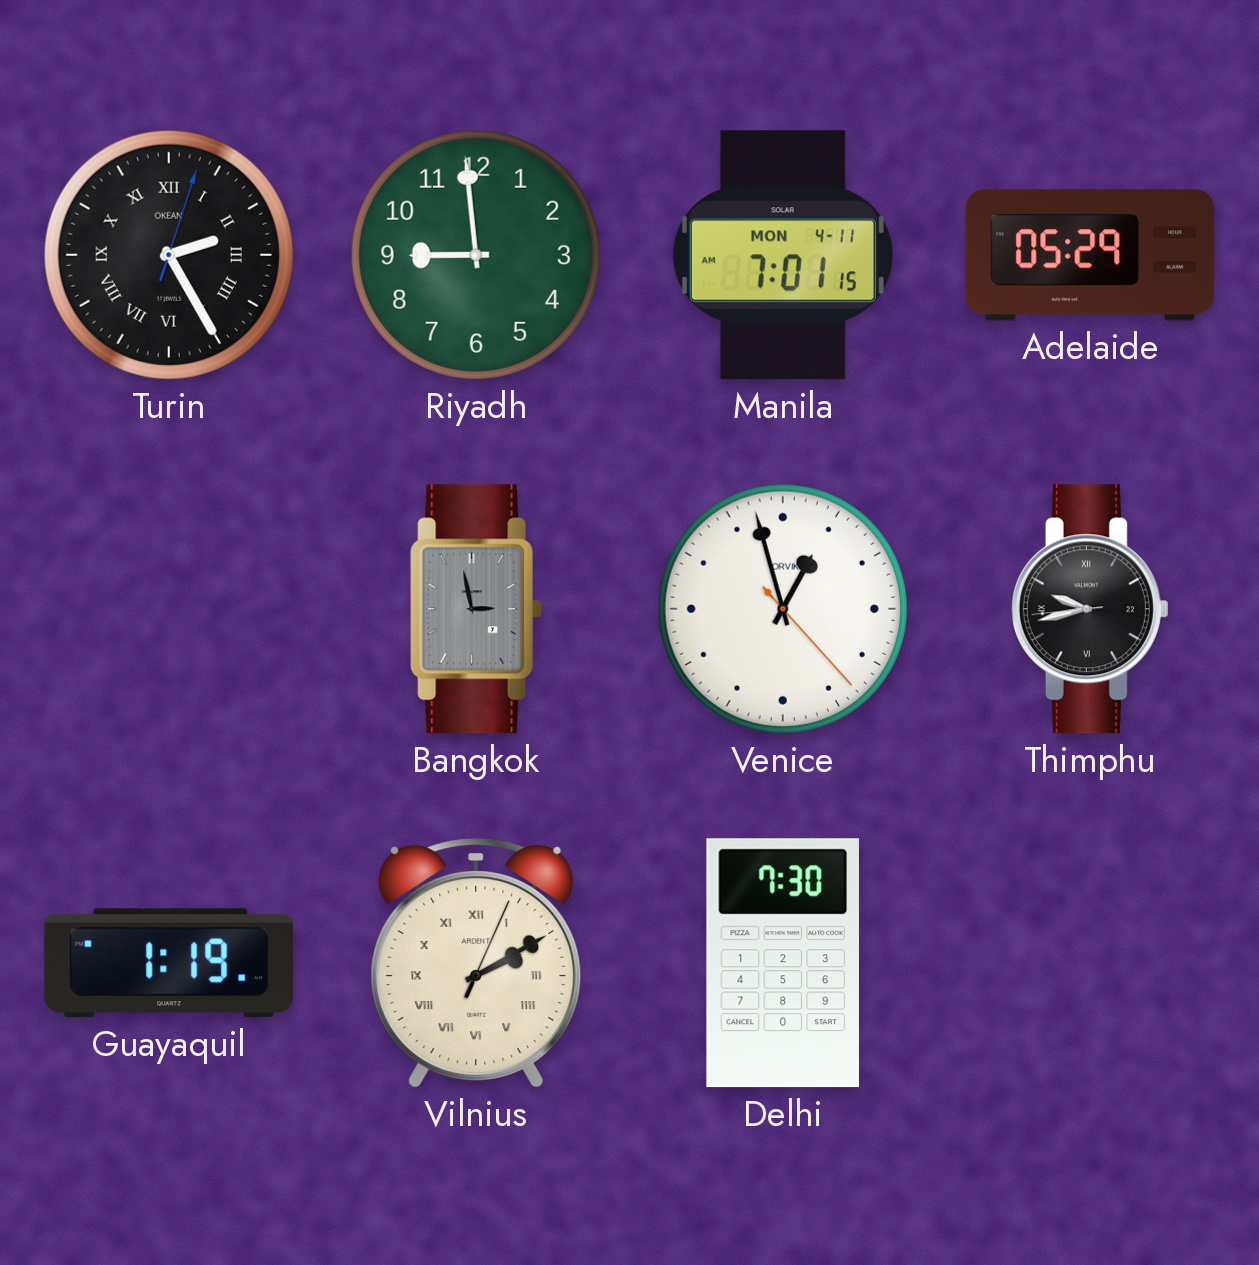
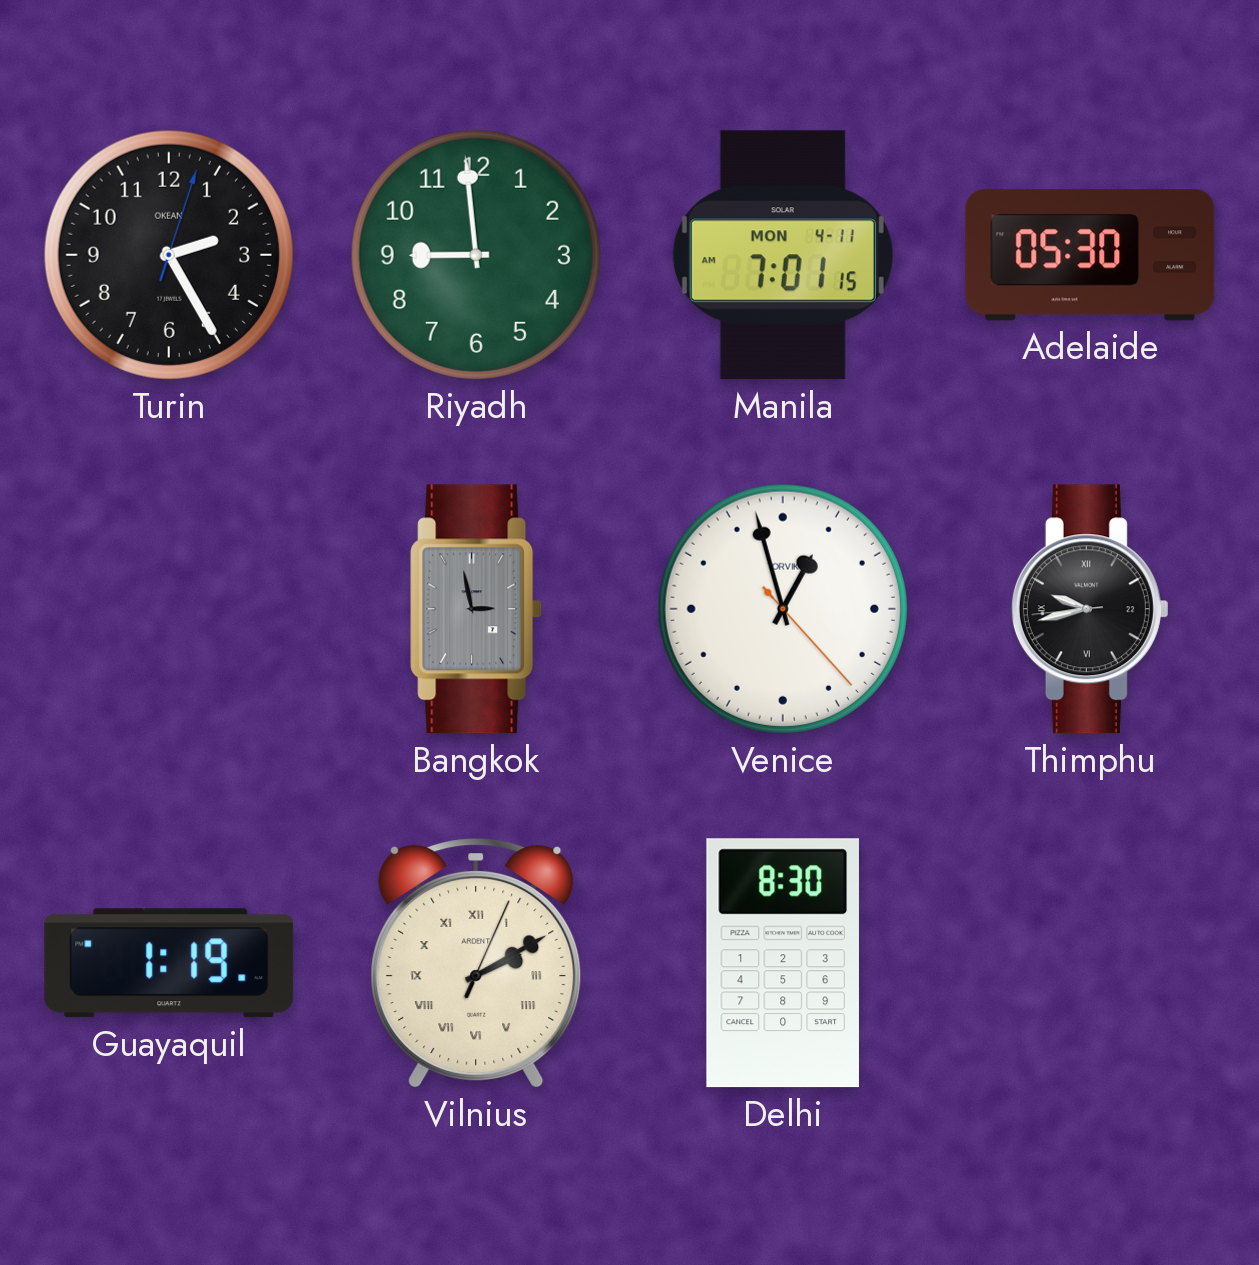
Turin numerals: Roman -> Arabic
Adelaide: 05:29 -> 05:30
Delhi: 7:30 -> 8:30
